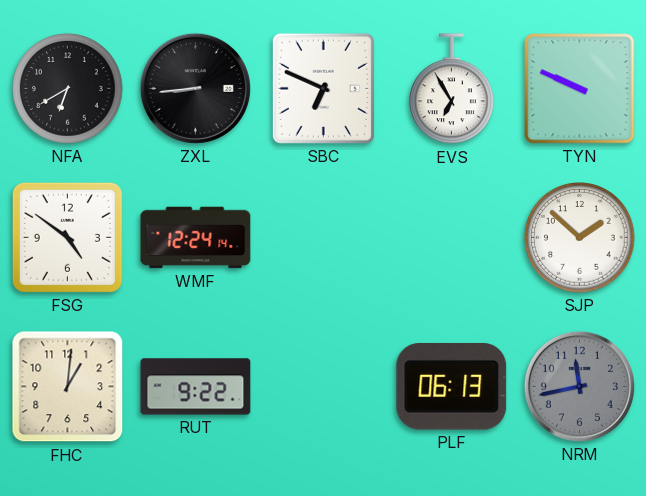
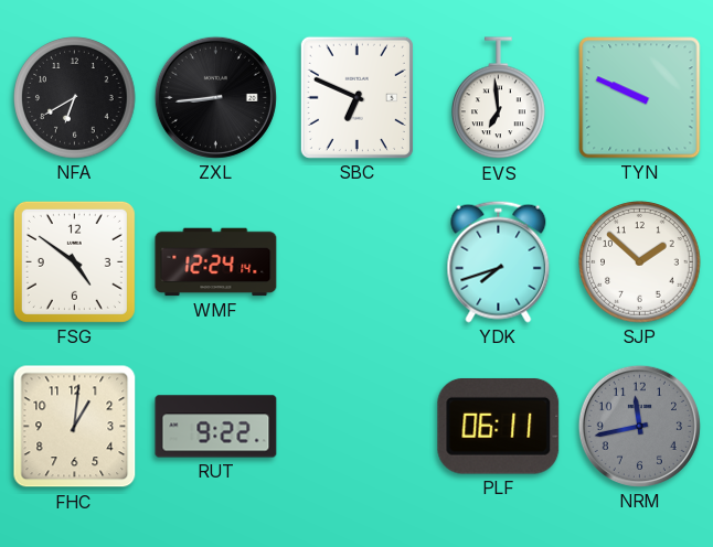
EVS: 6:55 -> 6:59
YDK: none -> 7:42
PLF: 06:13 -> 06:11
